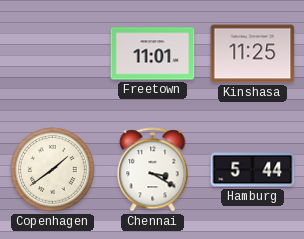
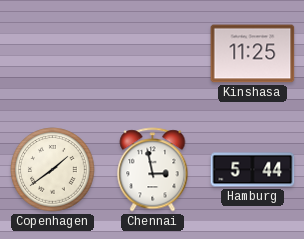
Freetown: 11:01 -> none
Chennai: 3:20 -> 2:58
